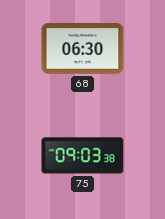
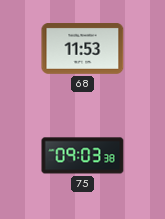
68: 06:30 -> 11:53
